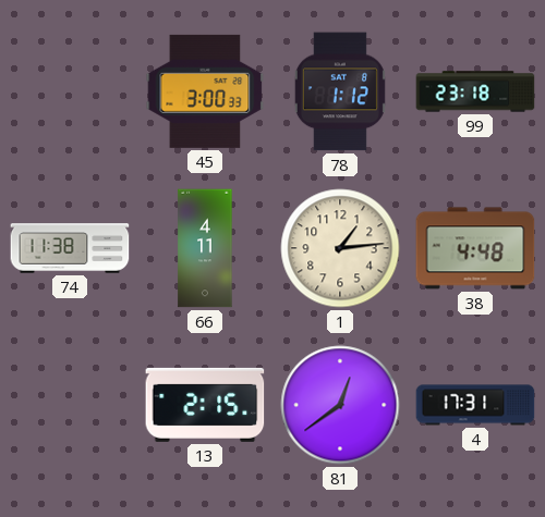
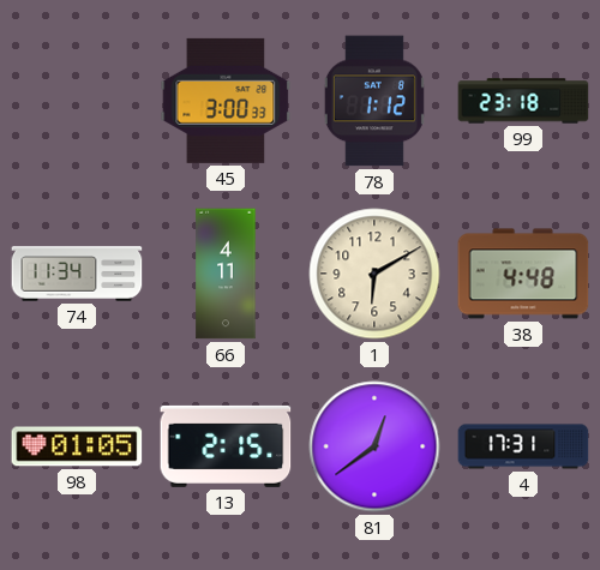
74: 11:38 -> 11:34
1: 1:14 -> 6:10
98: none -> 01:05
